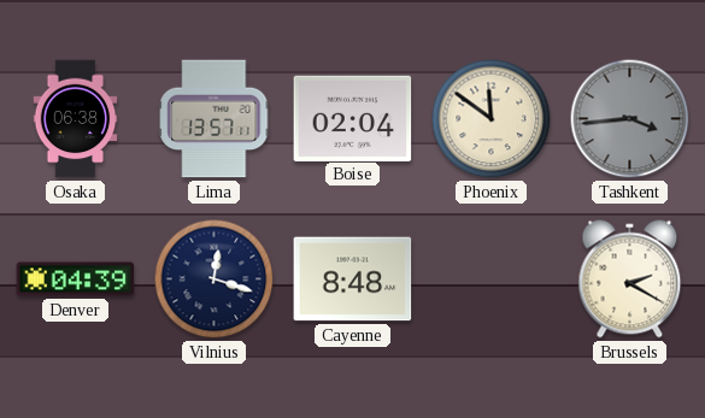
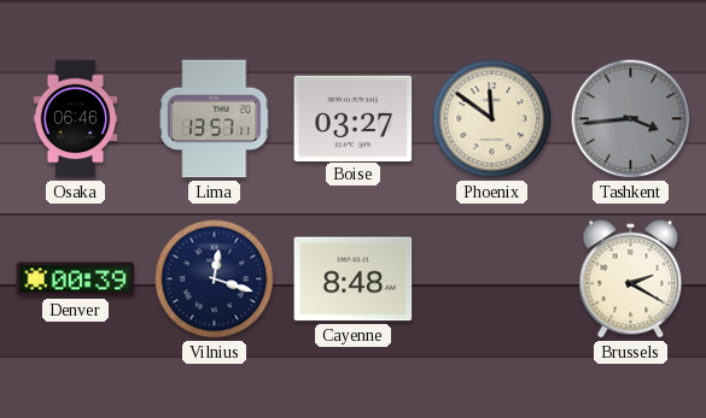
Osaka: 06:38 -> 06:46
Boise: 02:04 -> 03:27
Denver: 04:39 -> 00:39
